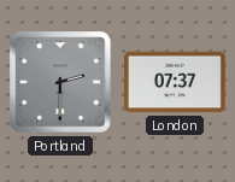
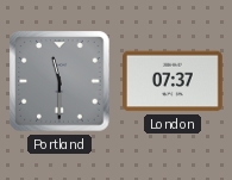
Portland: 2:30 -> 11:30
